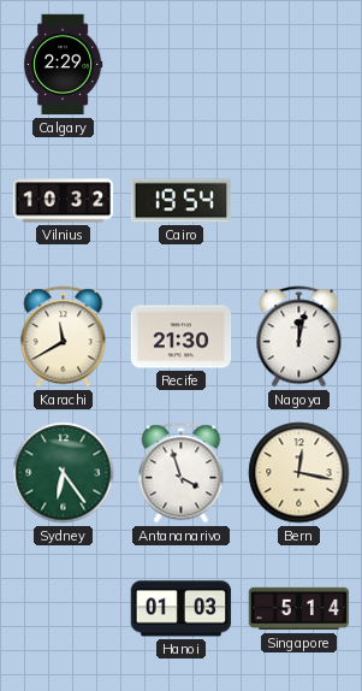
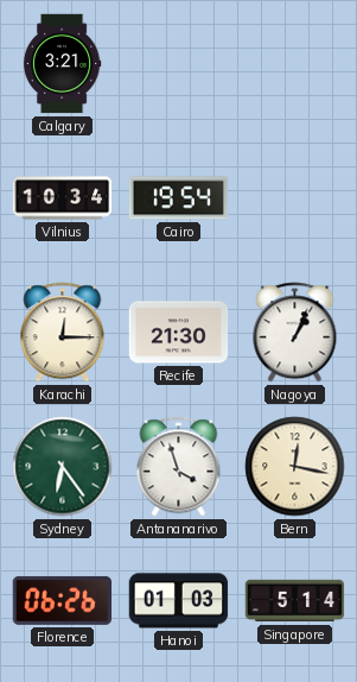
Calgary: 2:29 -> 3:21
Vilnius: 10:32 -> 10:34
Karachi: 11:40 -> 12:15
Nagoya: 12:02 -> 1:04
Florence: none -> 06:26
